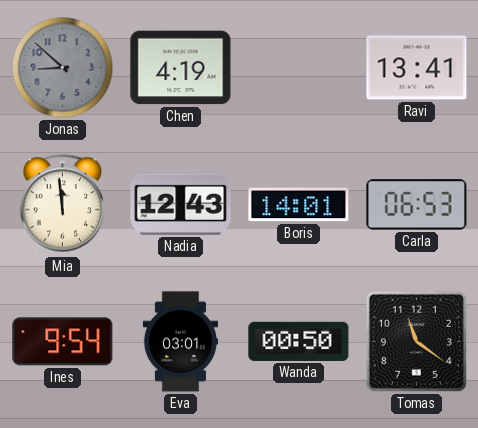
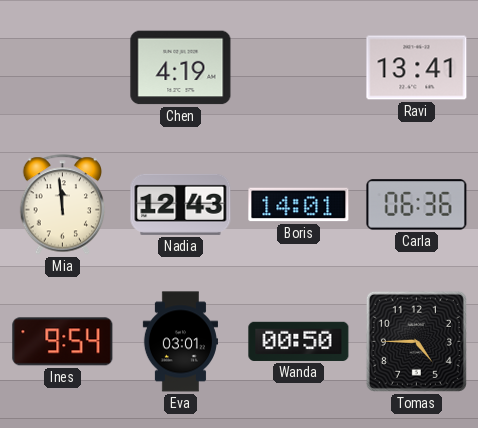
Jonas: 8:52 -> none
Carla: 06:53 -> 06:36
Tomas: 11:21 -> 4:45
